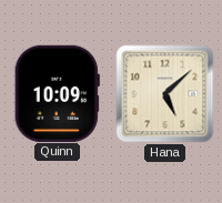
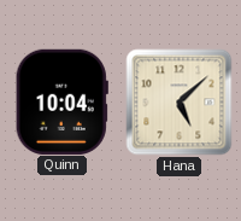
Quinn: 10:09 -> 10:04
